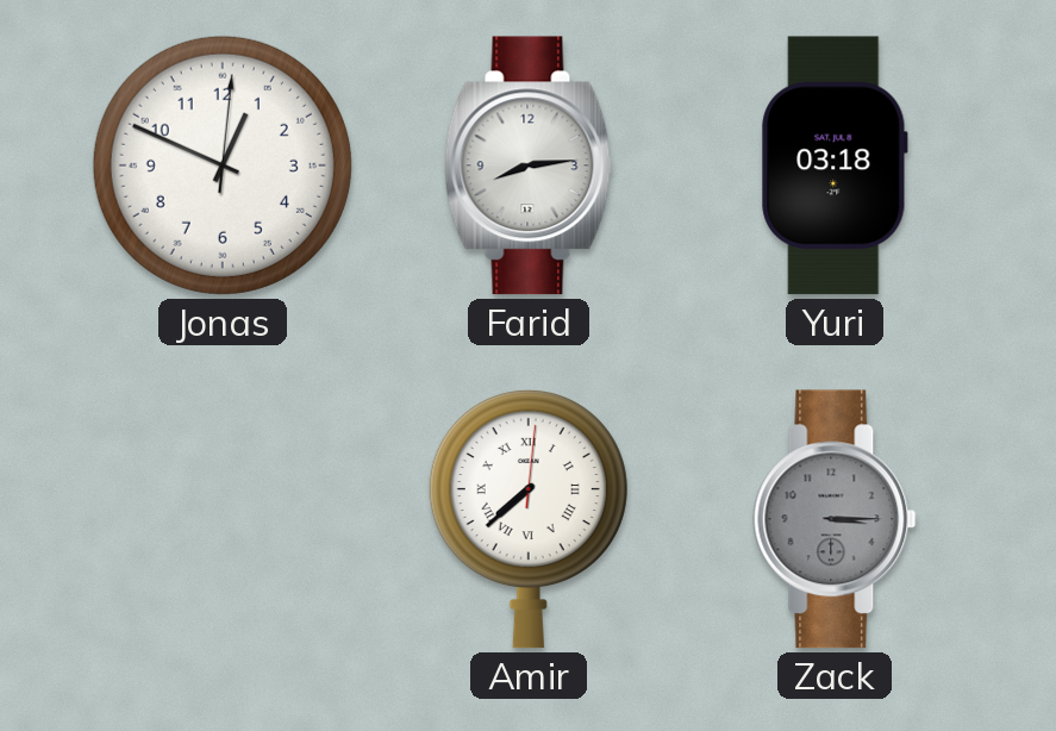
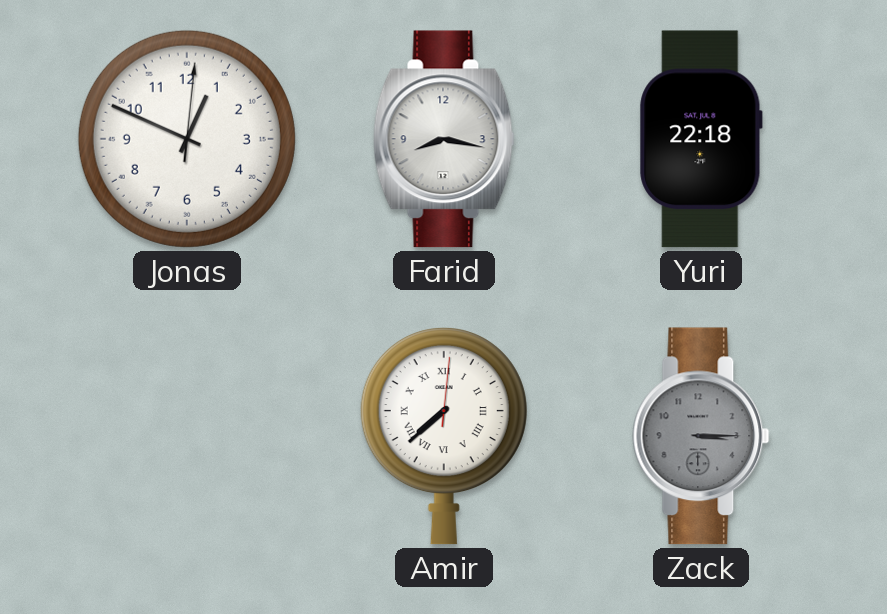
Farid: 8:14 -> 8:17
Yuri: 03:18 -> 22:18
